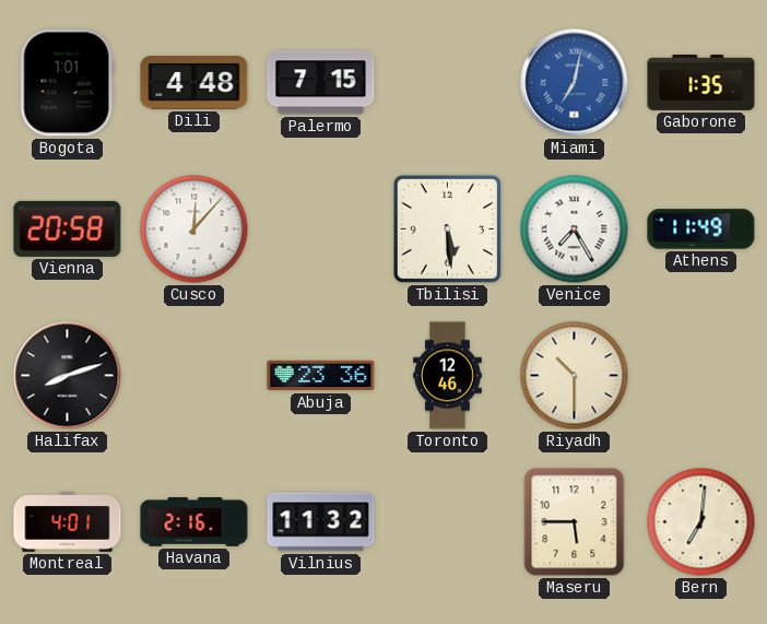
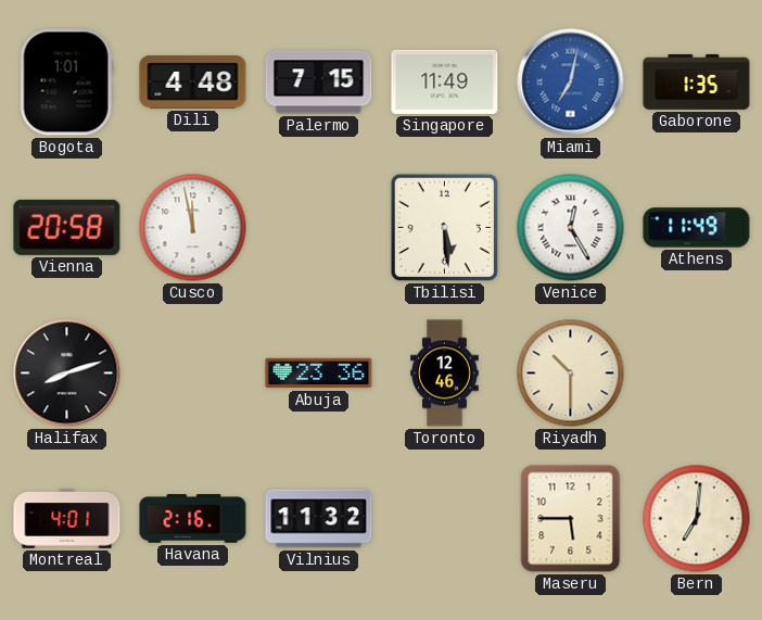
Singapore: none -> 11:49
Cusco: 12:07 -> 11:58
Venice: 7:25 -> 12:25
